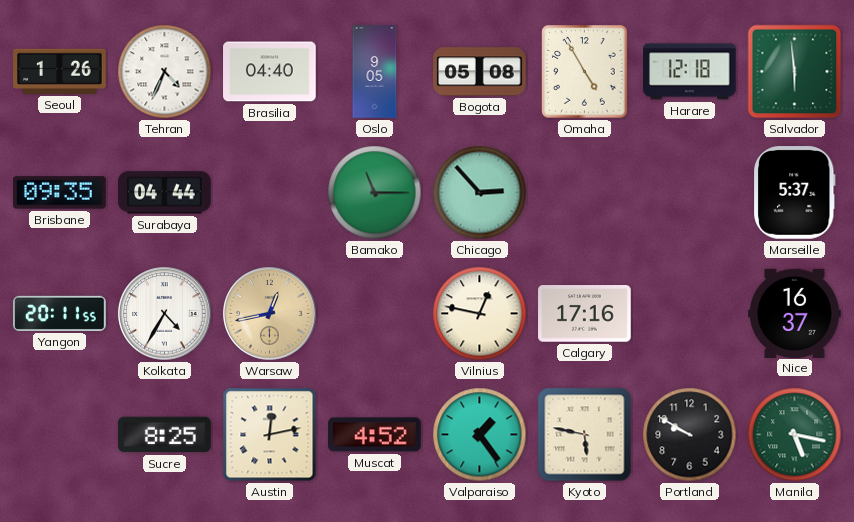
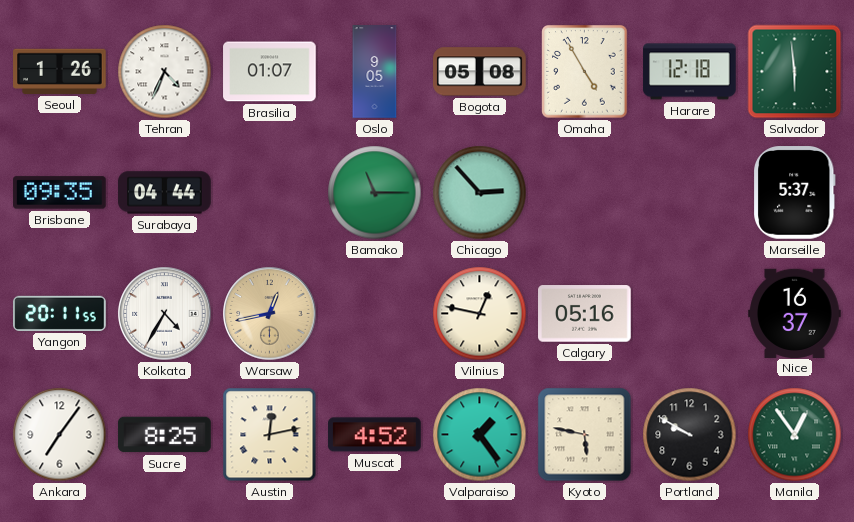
Brasilia: 04:40 -> 01:07
Calgary: 17:16 -> 05:16
Ankara: none -> 7:06
Manila: 5:17 -> 12:54
